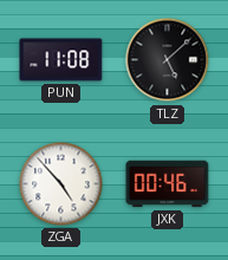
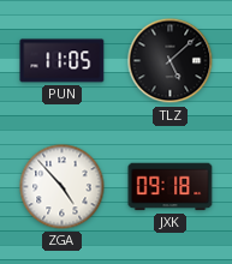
PUN: 11:08 -> 11:05
JXK: 00:46 -> 09:18
